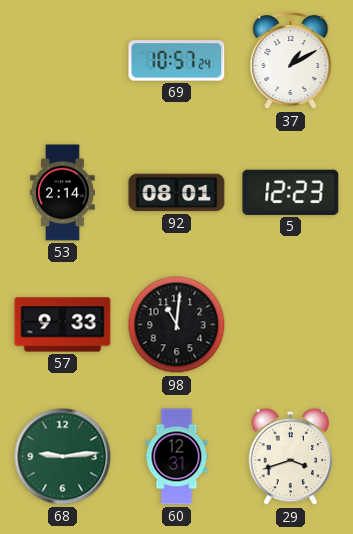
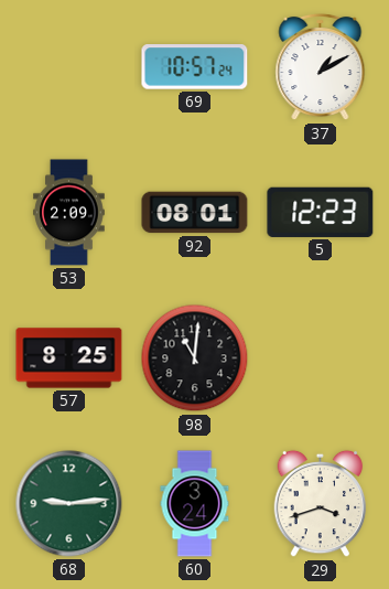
53: 2:14 -> 2:09
57: 9:33 -> 8:25
60: 12:31 -> 3:24
